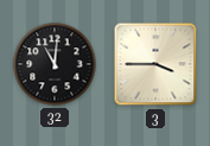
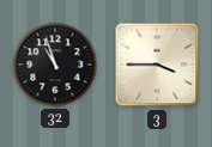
32: 11:01 -> 10:57
